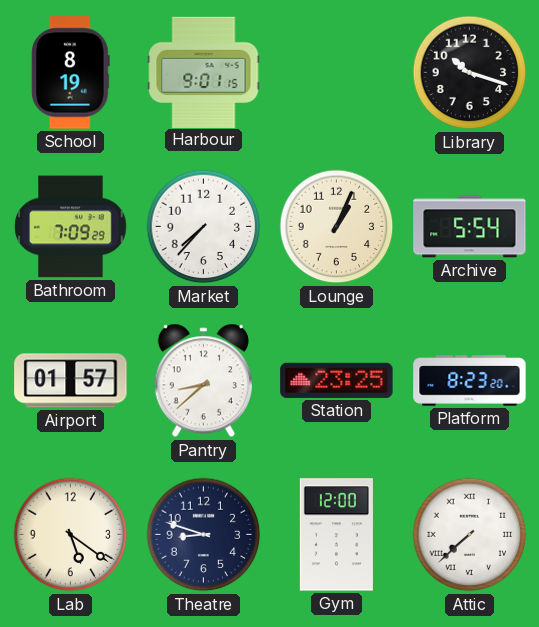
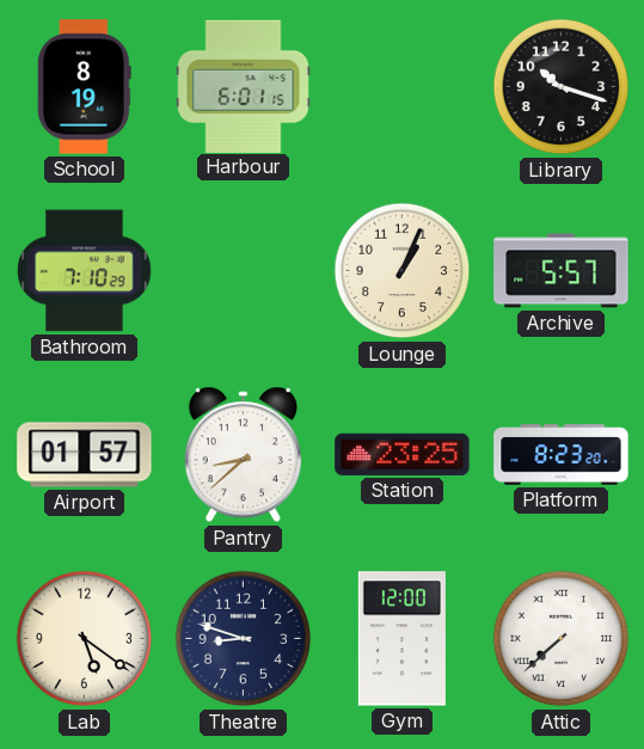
Harbour: 9:01 -> 6:01
Bathroom: 7:09 -> 7:10
Market: 7:37 -> none
Archive: 5:54 -> 5:57
